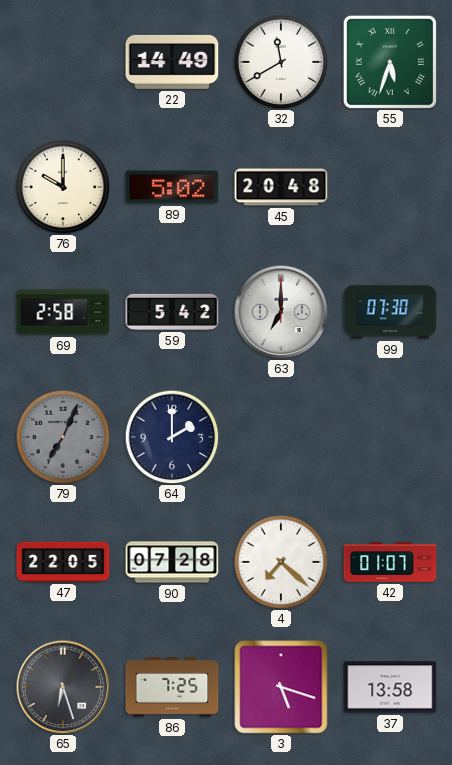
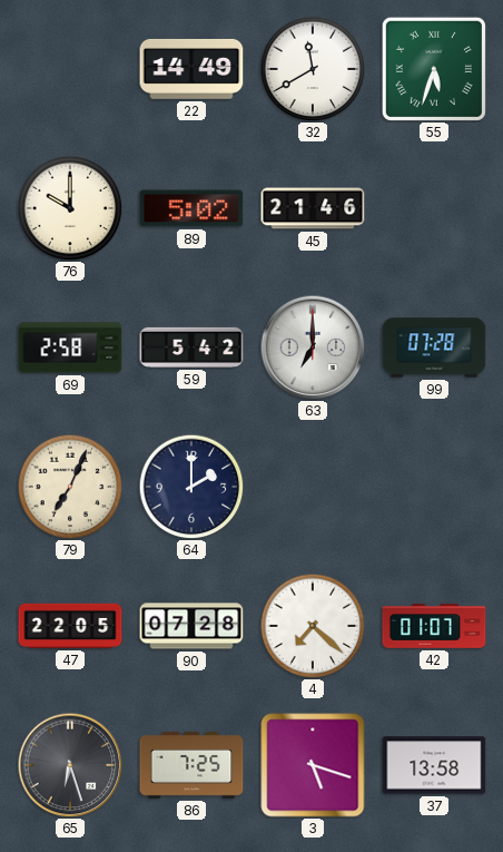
45: 20:48 -> 21:46
99: 07:30 -> 07:28
79 dial: grey -> cream
